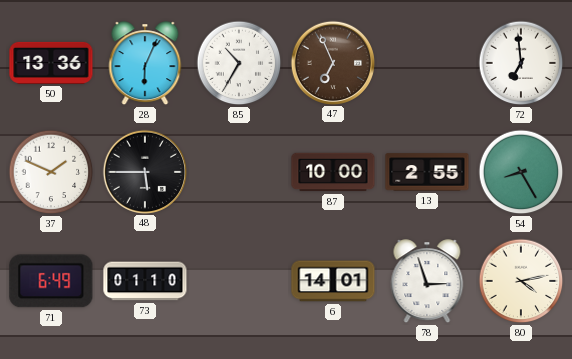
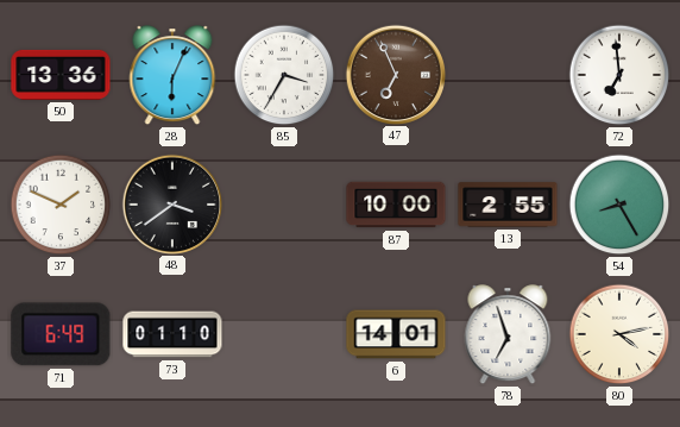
85: 10:35 -> 3:35
48: 5:45 -> 3:39
78: 2:57 -> 6:57
